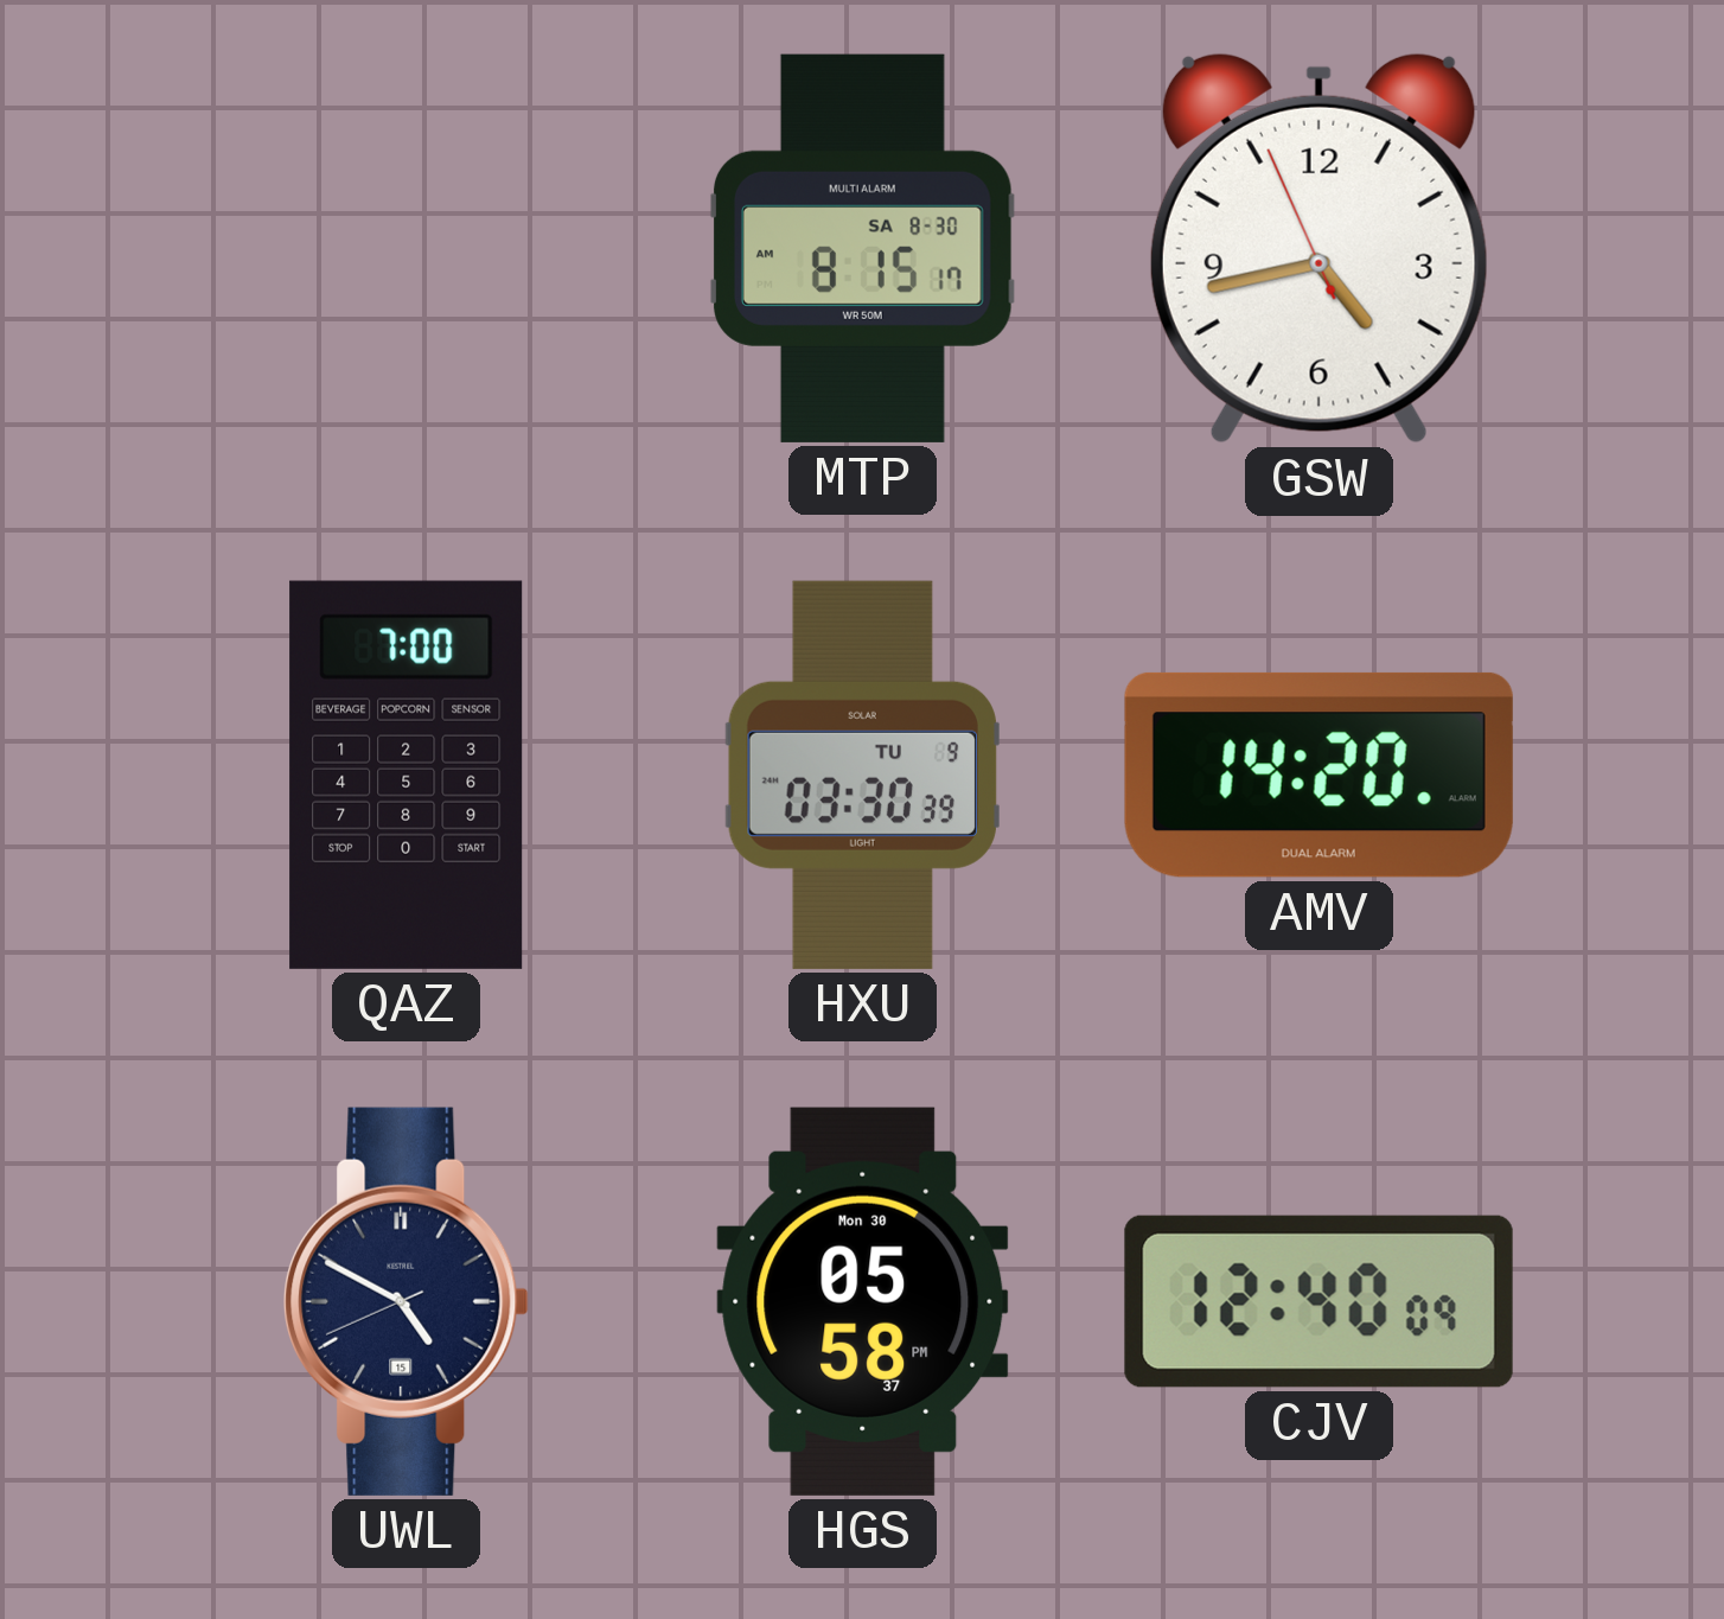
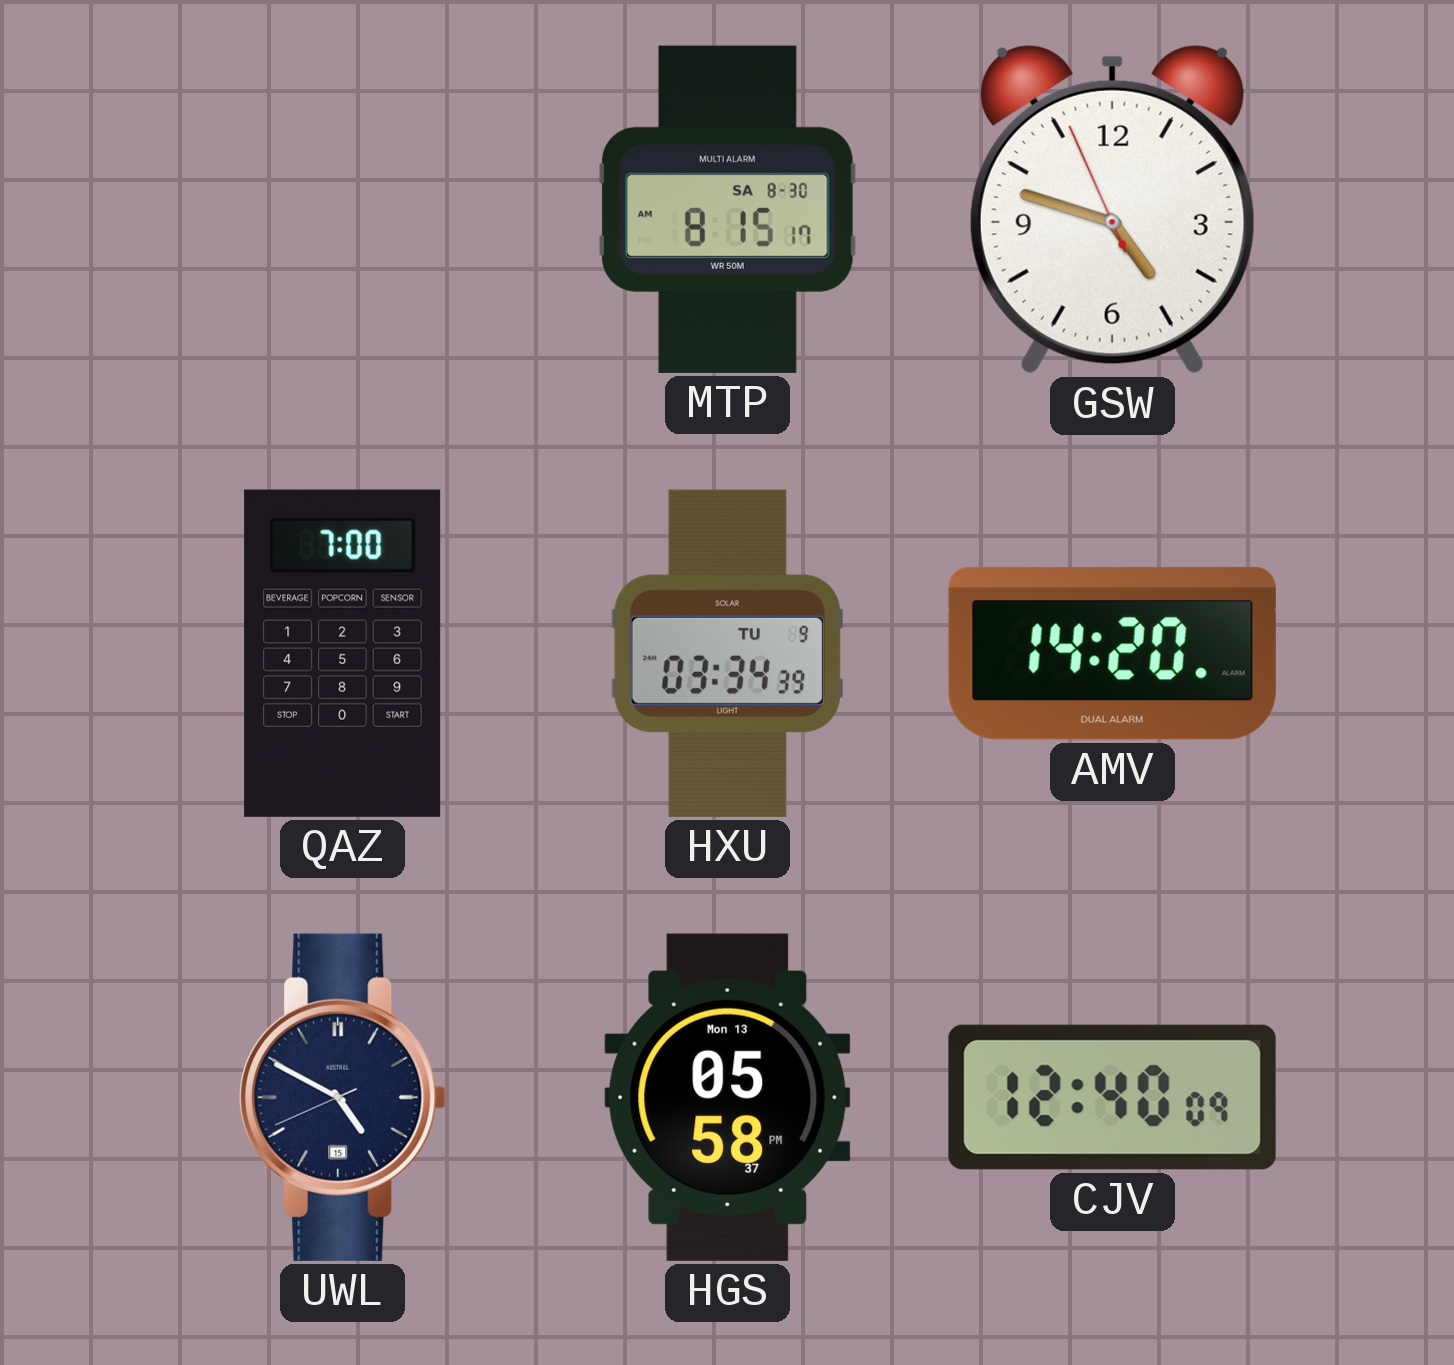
GSW: 4:42 -> 4:47
HXU: 03:30 -> 03:34
HGS date: Mon 30 -> Mon 13
